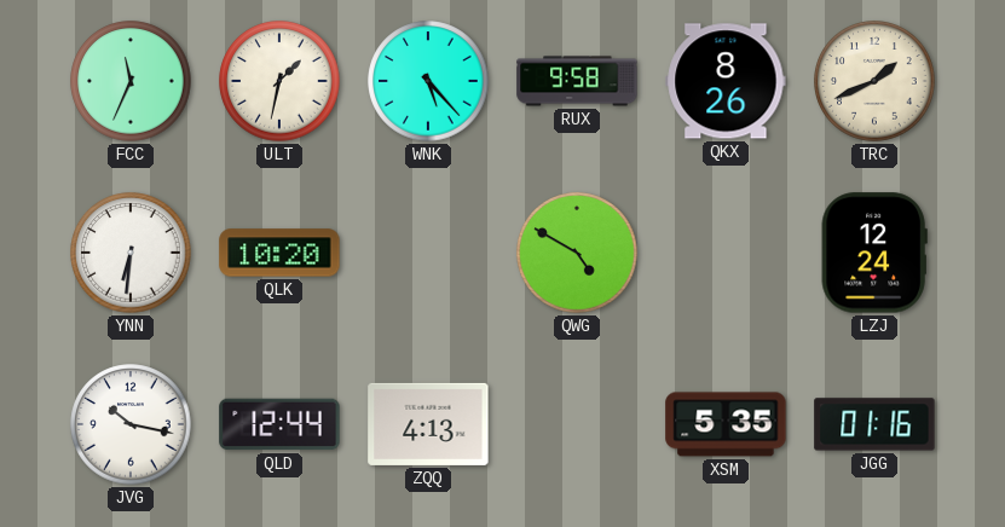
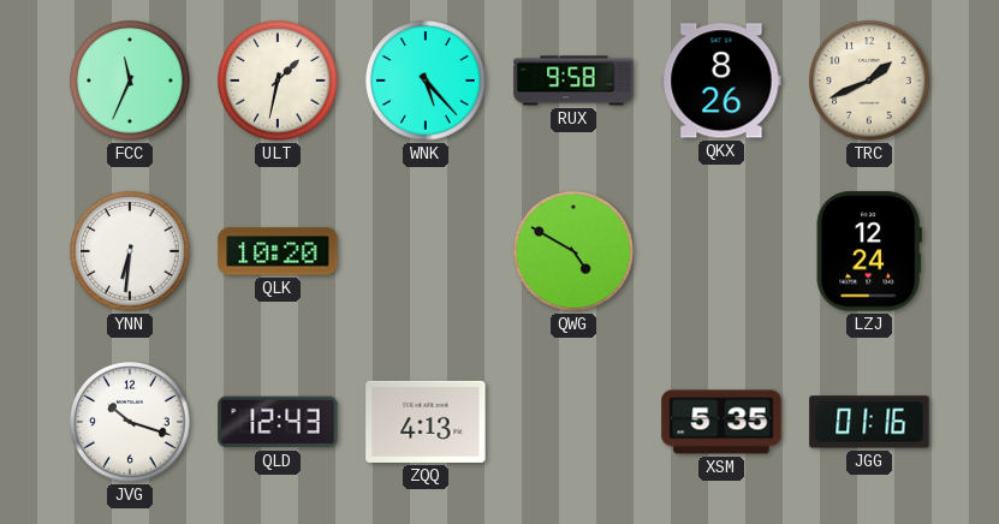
JVG: 10:17 -> 10:18
QLD: 12:44 -> 12:43
